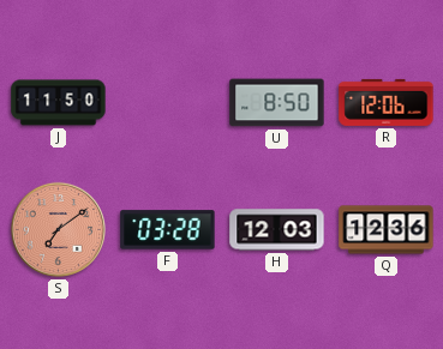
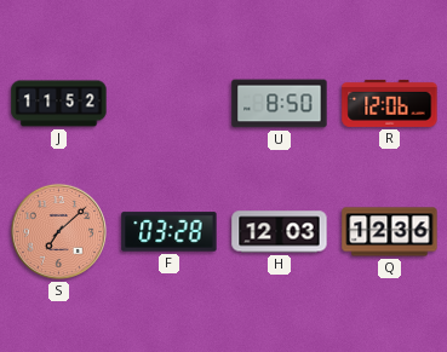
J: 11:50 -> 11:52
S: 7:09 -> 7:08
